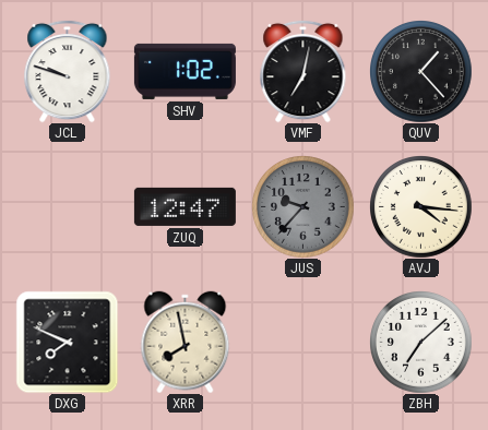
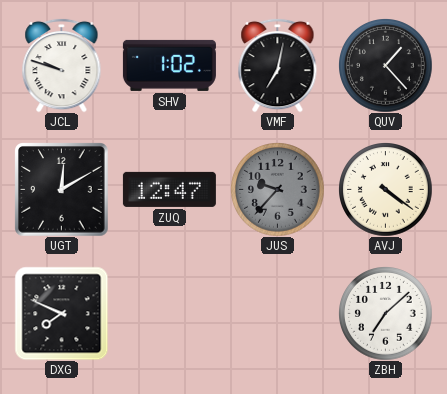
UGT: none -> 12:10
AVJ: 4:16 -> 4:21
XRR: 7:58 -> none
